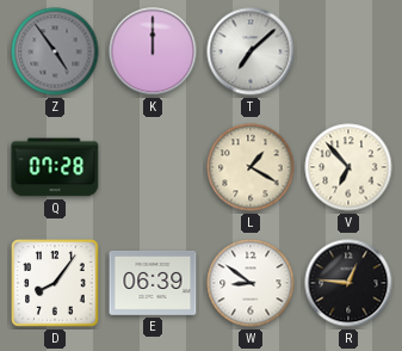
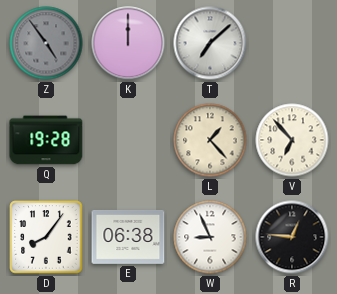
Q: 07:28 -> 19:28
L: 1:20 -> 1:23
E: 06:39 -> 06:38
W: 8:51 -> 8:56
